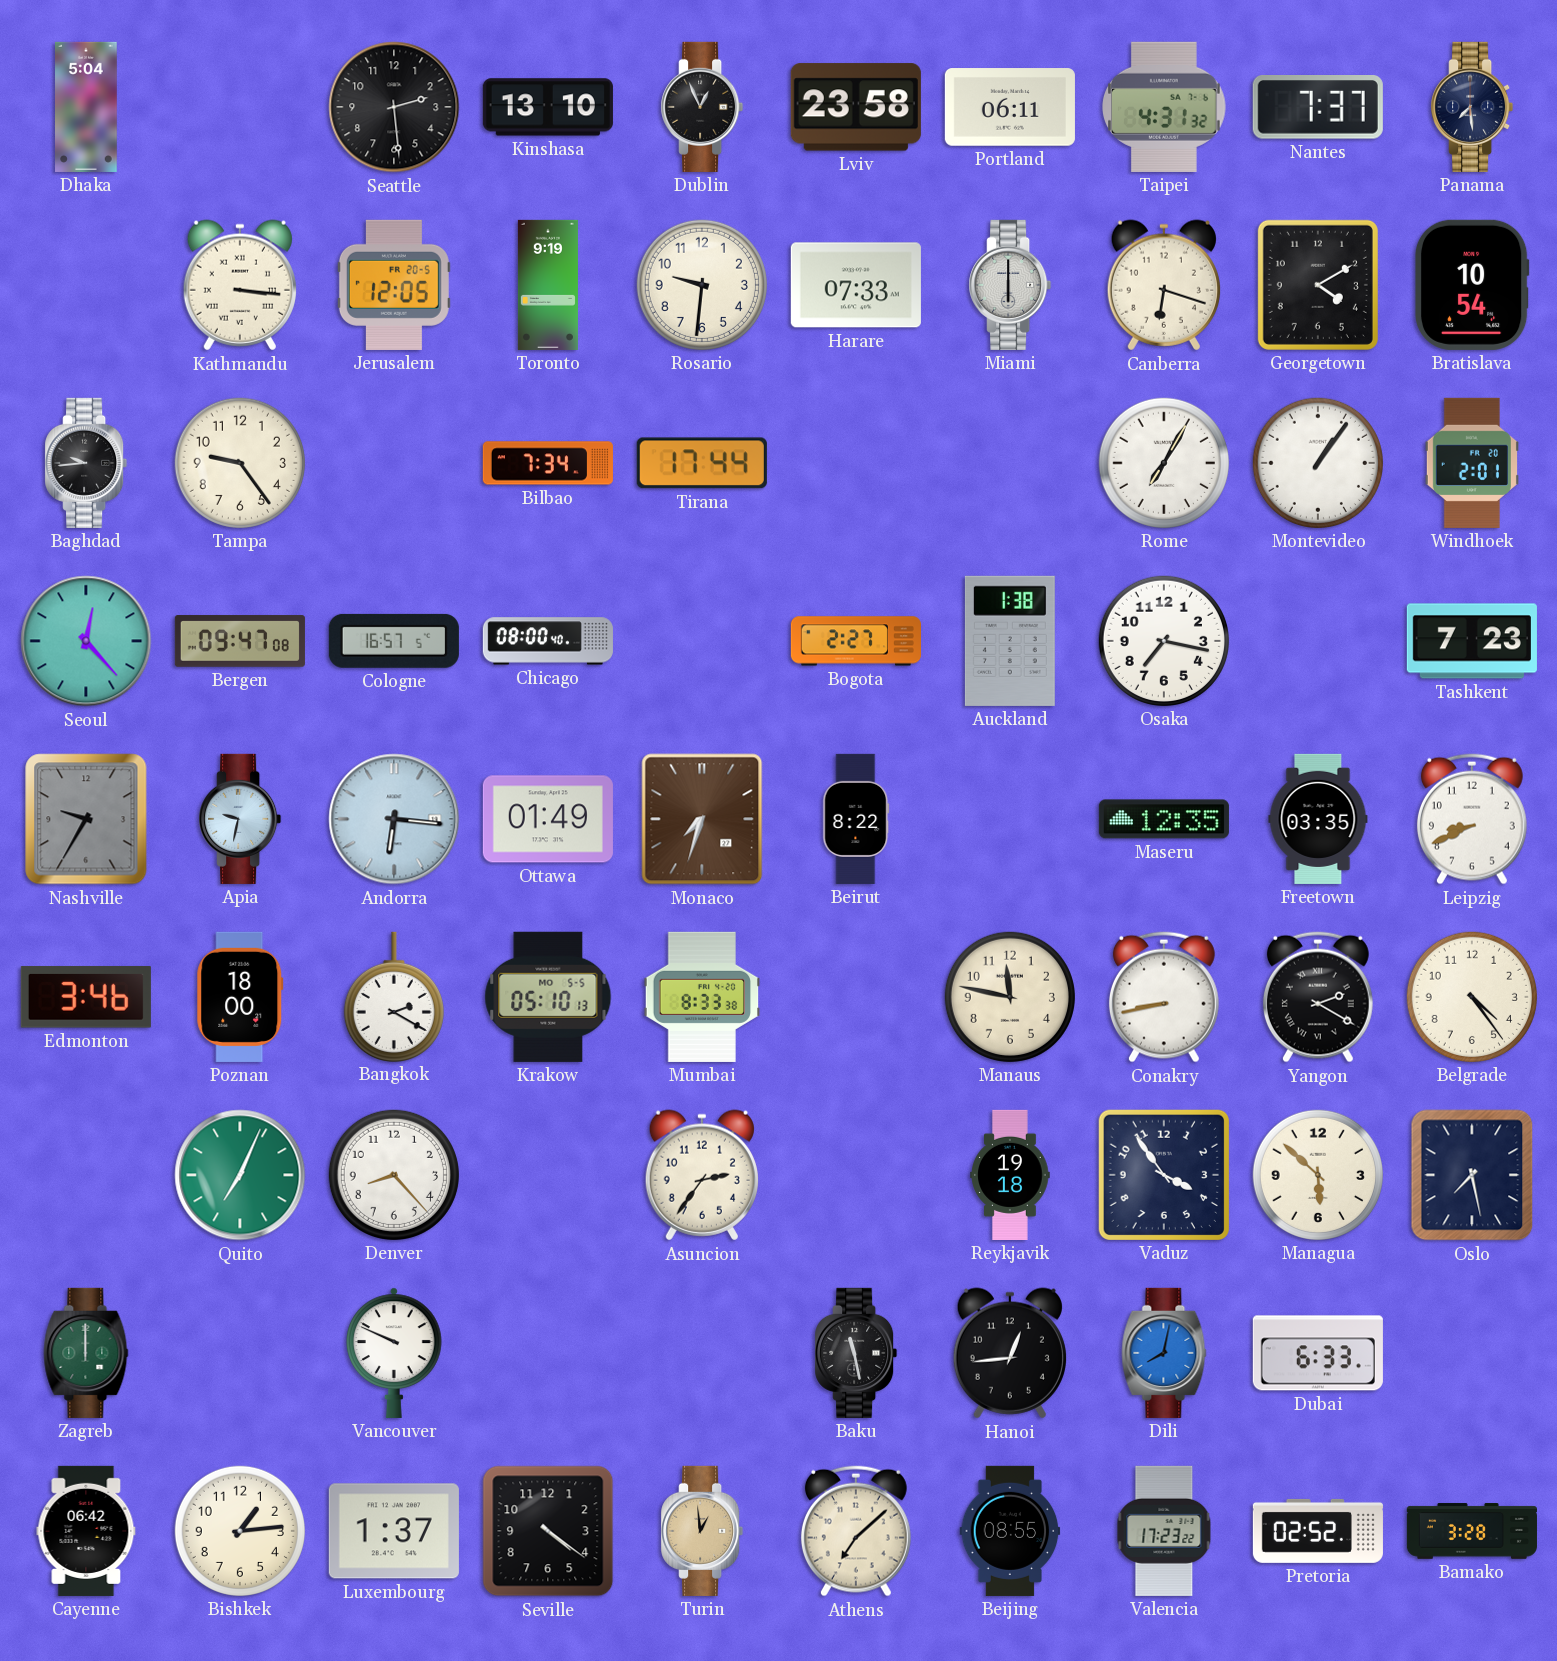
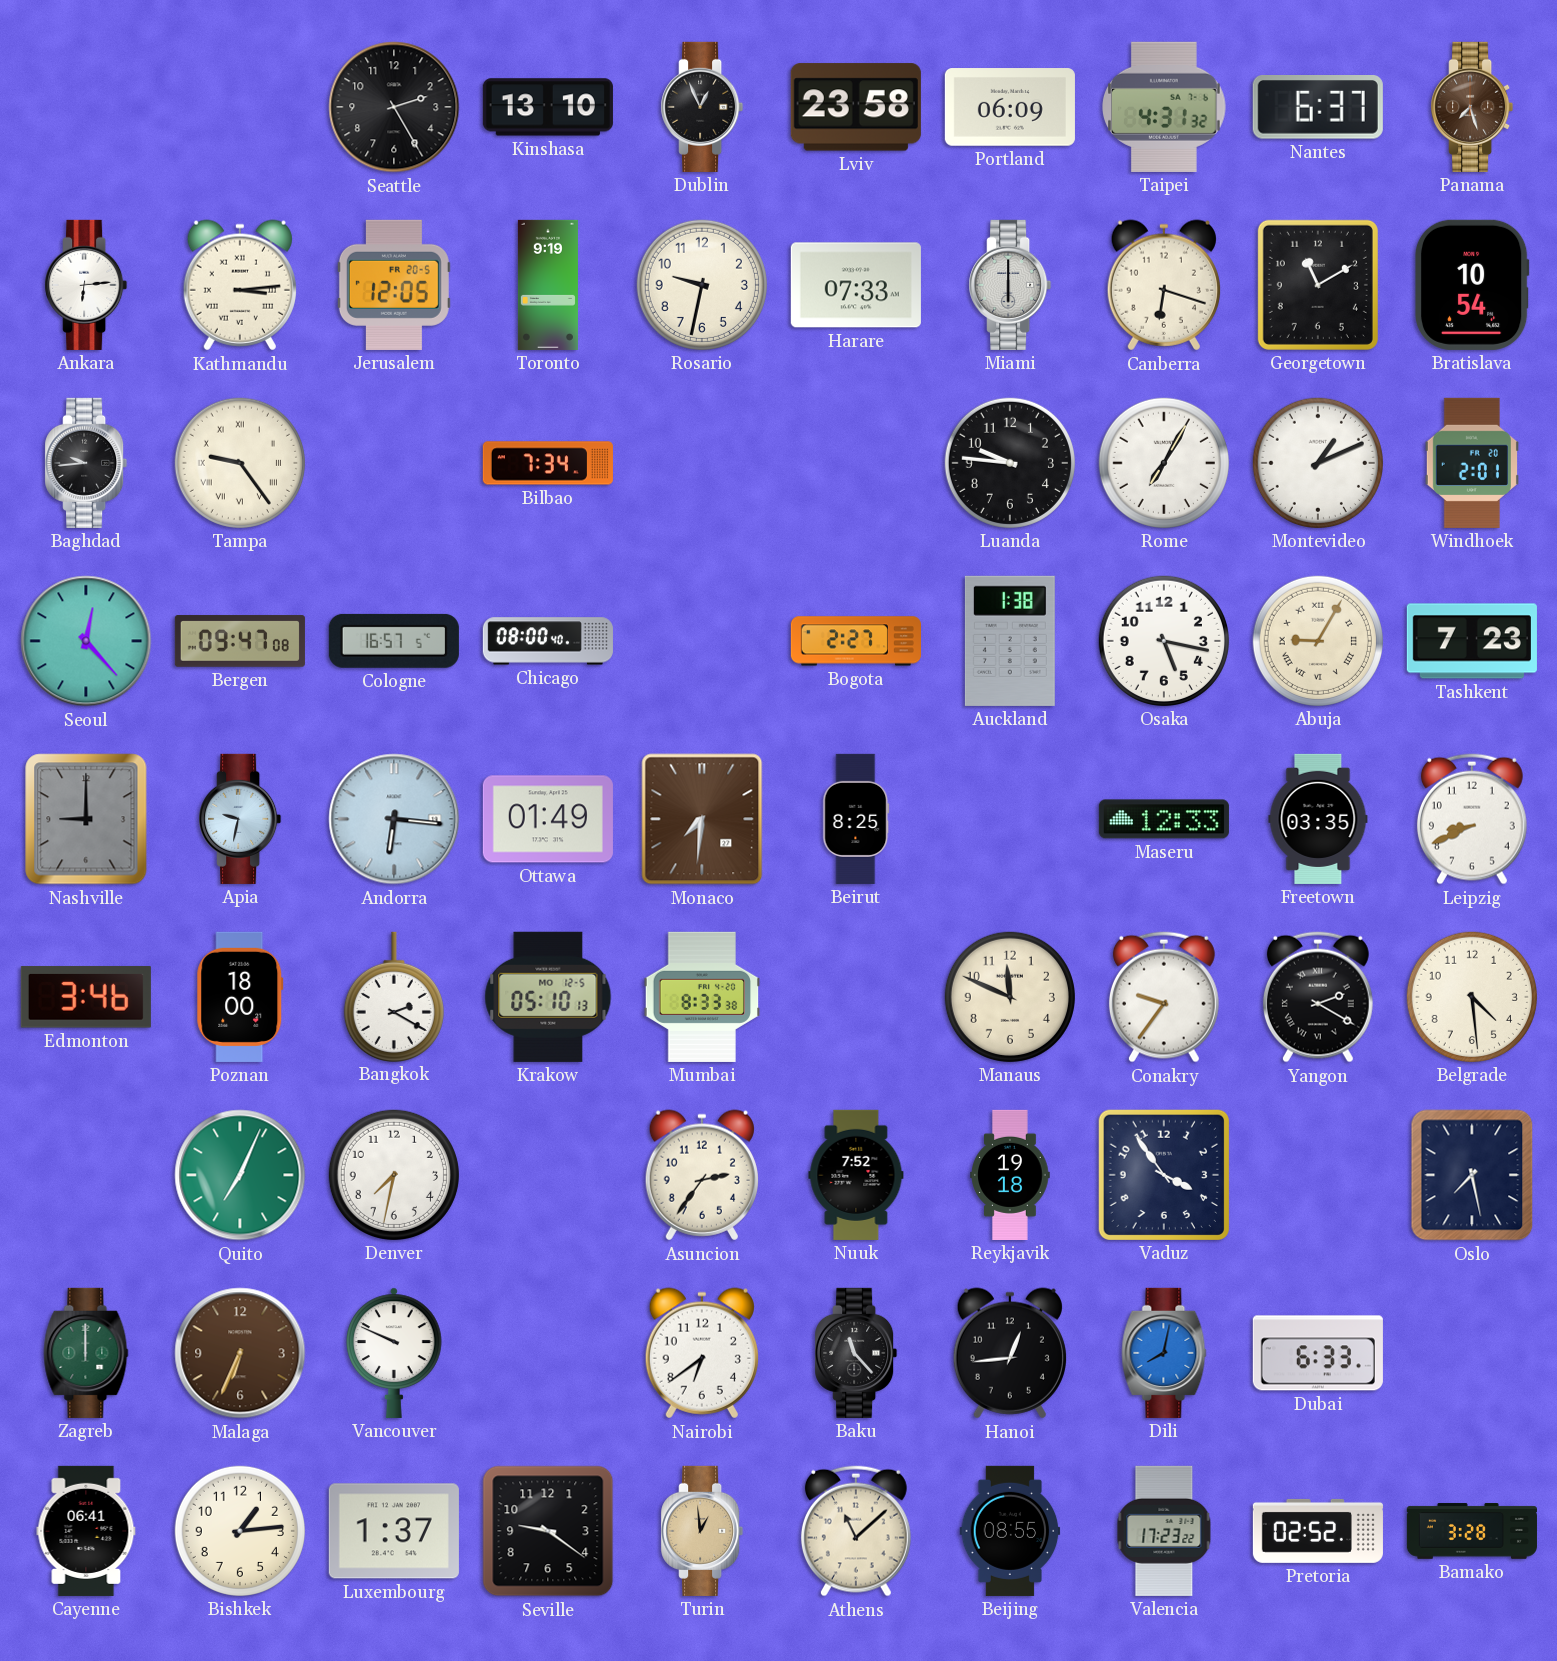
Dhaka: 5:04 -> none
Seattle: 2:29 -> 2:25
Portland: 06:11 -> 06:09
Nantes: 7:37 -> 6:37
Panama: 7:29 -> 7:27
Panama dial: navy -> brown
Ankara: none -> 6:14
Kathmandu: 3:16 -> 3:14
Rosario: 9:31 -> 9:32
Georgetown: 4:10 -> 11:10
Tampa numerals: Arabic -> Roman
Tirana: 17:44 -> none
Luanda: none -> 9:46
Montevideo: 1:06 -> 1:11
Osaka: 7:17 -> 5:17
Abuja: none -> 9:05
Nashville: 9:35 -> 9:00
Monaco: 7:33 -> 7:31
Beirut: 8:22 -> 8:25
Maseru: 12:35 -> 12:33
Krakow date: MO 5-5 -> MO 12-5
Manaus: 11:47 -> 11:49
Conakry: 8:43 -> 9:36
Belgrade: 4:24 -> 4:29
Denver: 8:23 -> 7:32
Nuuk: none -> 7:52
Managua: 5:52 -> none
Malaga: none -> 6:34
Nairobi: none -> 6:39
Baku: 11:28 -> 11:23
Cayenne: 06:42 -> 06:41
Seville: 4:21 -> 9:21
Athens: 7:08 -> 11:08
